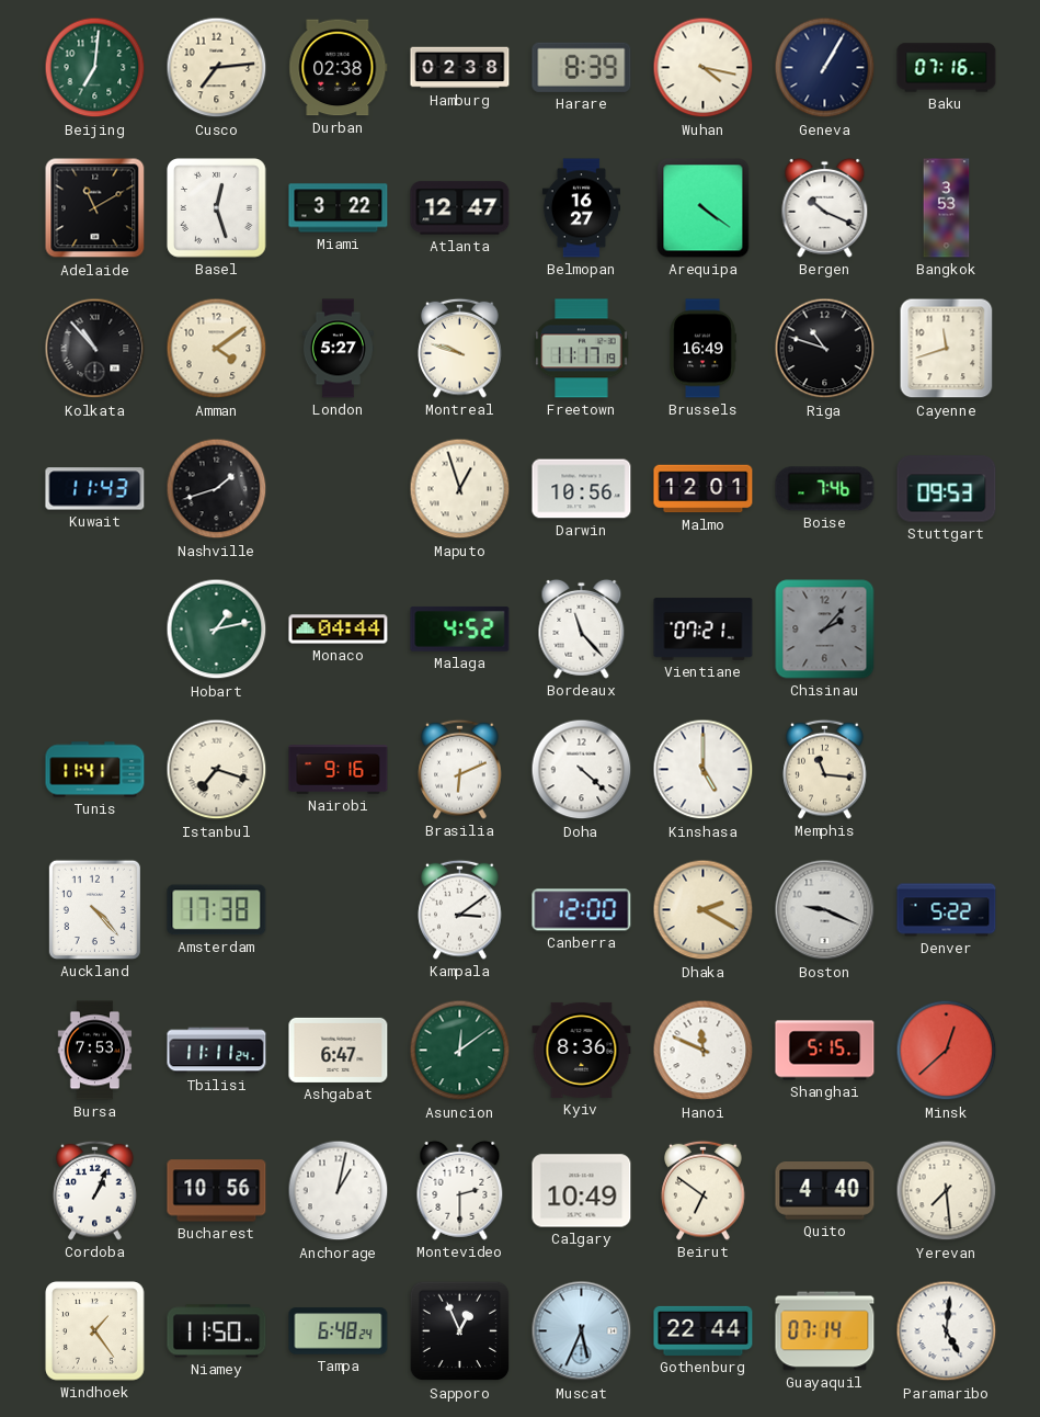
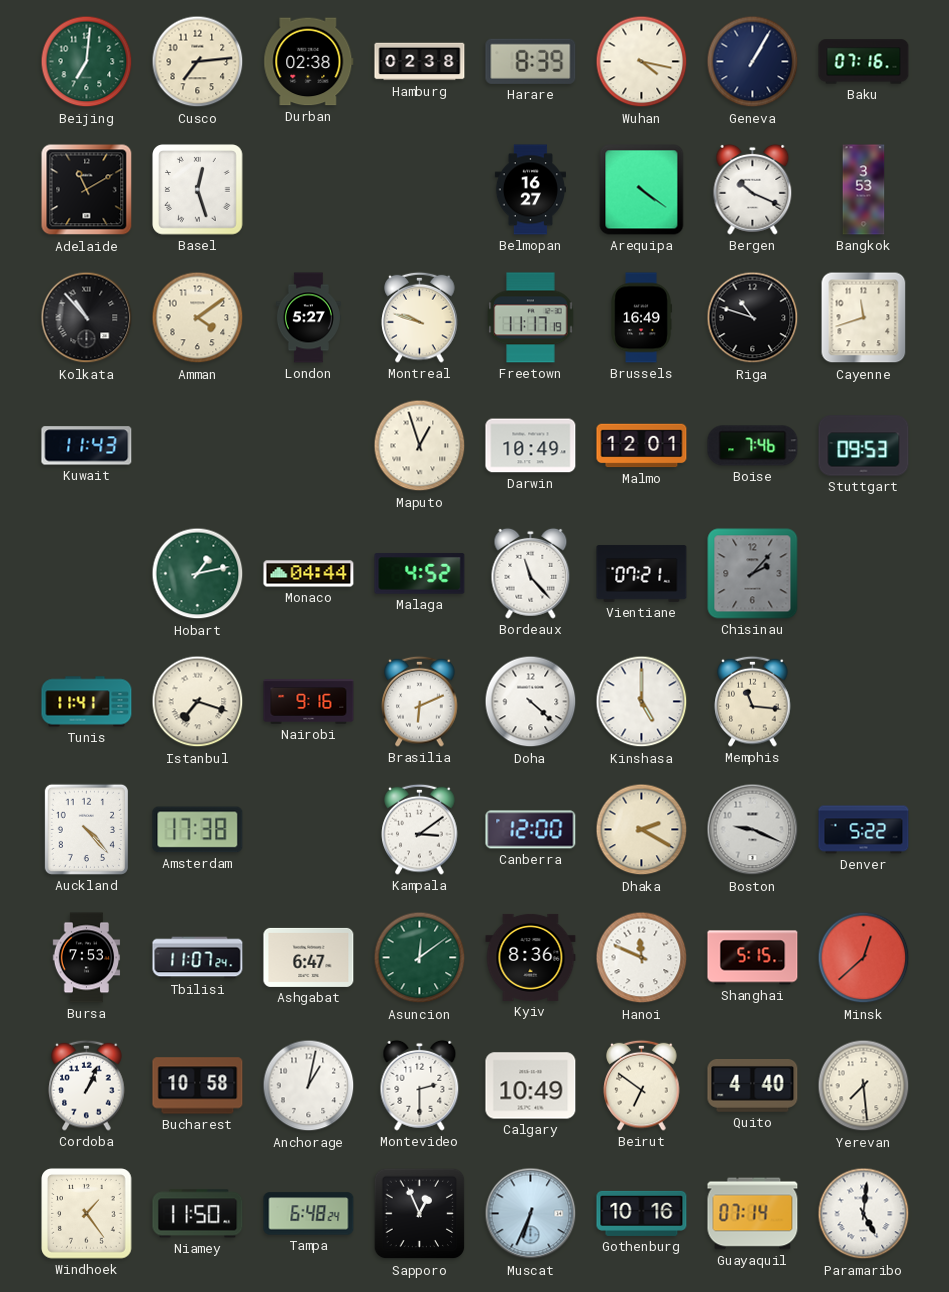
Miami: 3:22 -> none
Atlanta: 12:47 -> none
Nashville: 1:42 -> none
Darwin: 10:56 -> 10:49
Tbilisi: 11:11 -> 11:07
Bucharest: 10:56 -> 10:58
Muscat: 5:34 -> 6:34
Gothenburg: 22:44 -> 10:16
